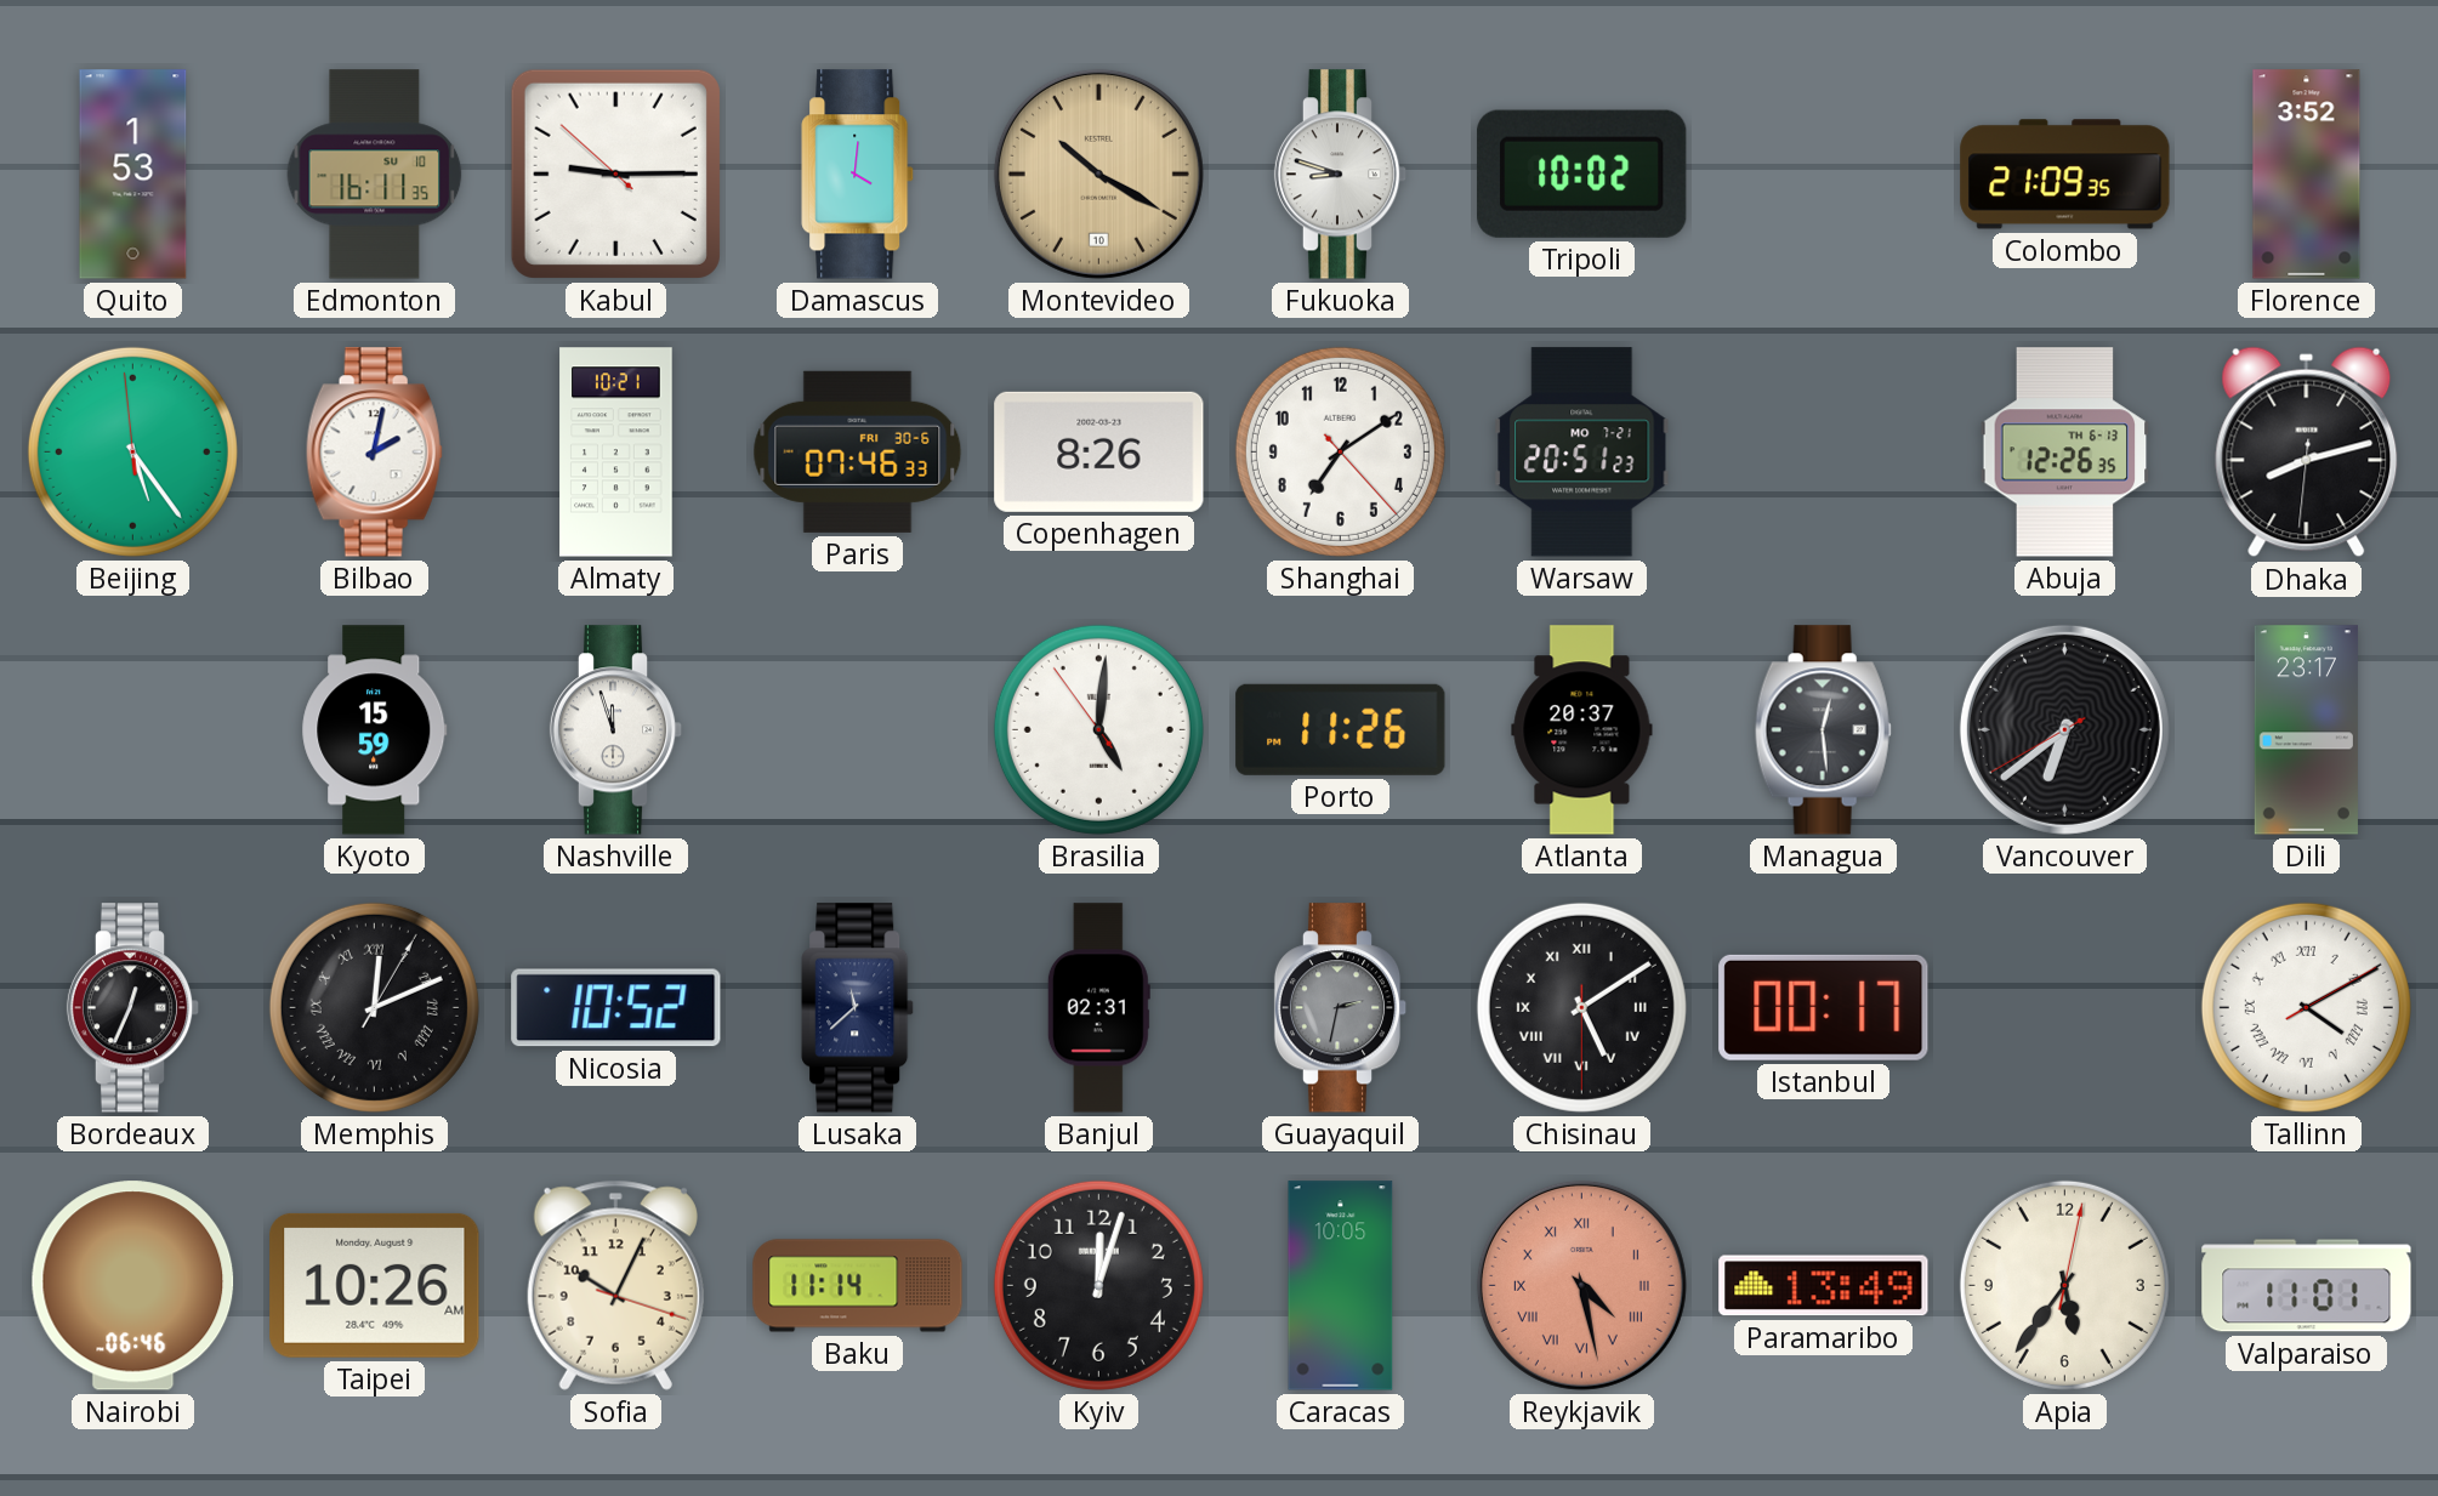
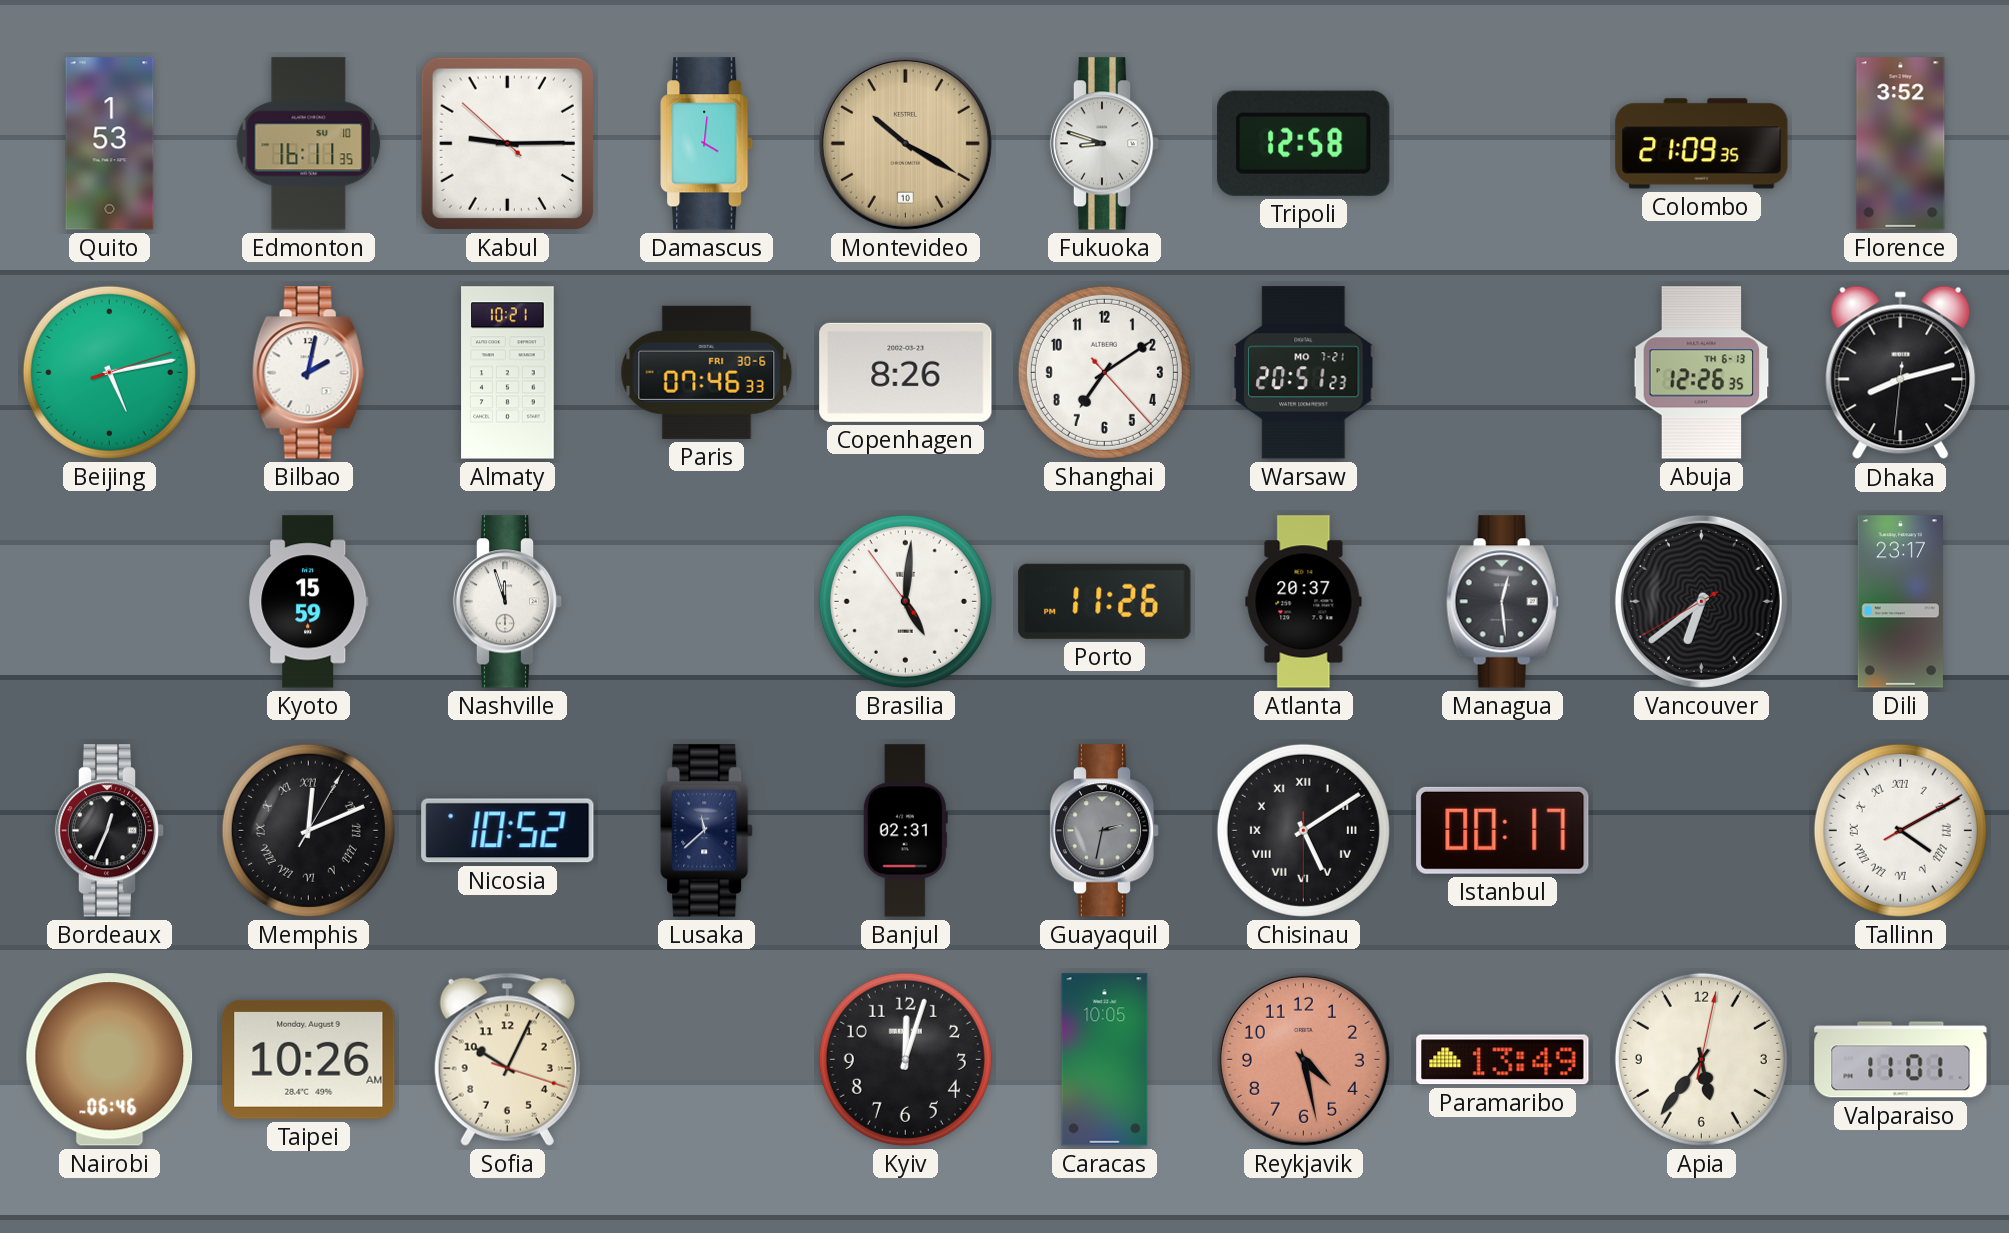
Tripoli: 10:02 -> 12:58
Beijing: 5:23 -> 5:13
Baku: 11:14 -> none
Reykjavik numerals: Roman -> Arabic
